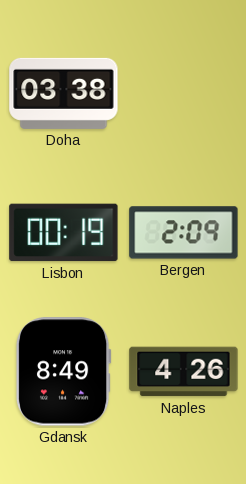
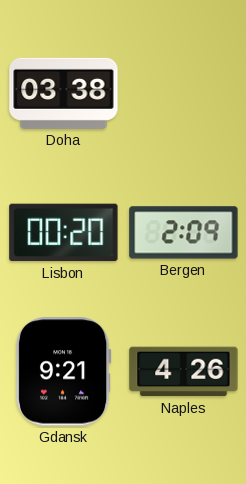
Lisbon: 00:19 -> 00:20
Gdansk: 8:49 -> 9:21
